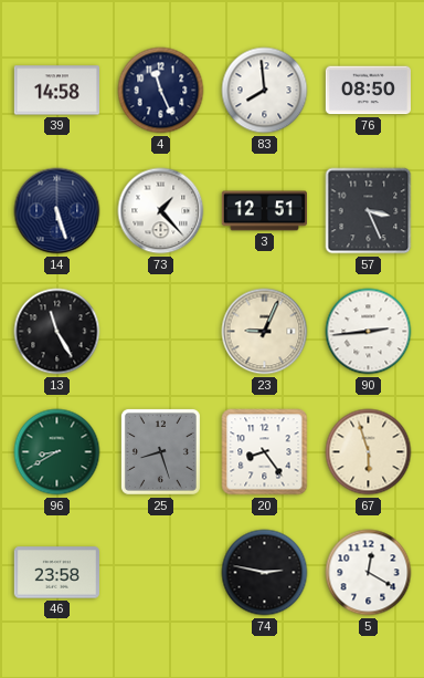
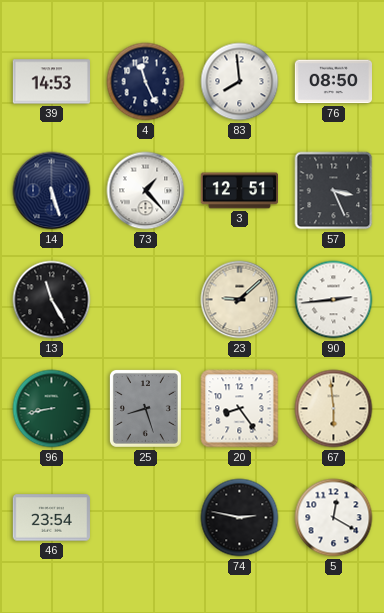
39: 14:58 -> 14:53
23: 9:04 -> 9:08
96: 8:40 -> 8:43
67: 5:57 -> 5:59
46: 23:58 -> 23:54
